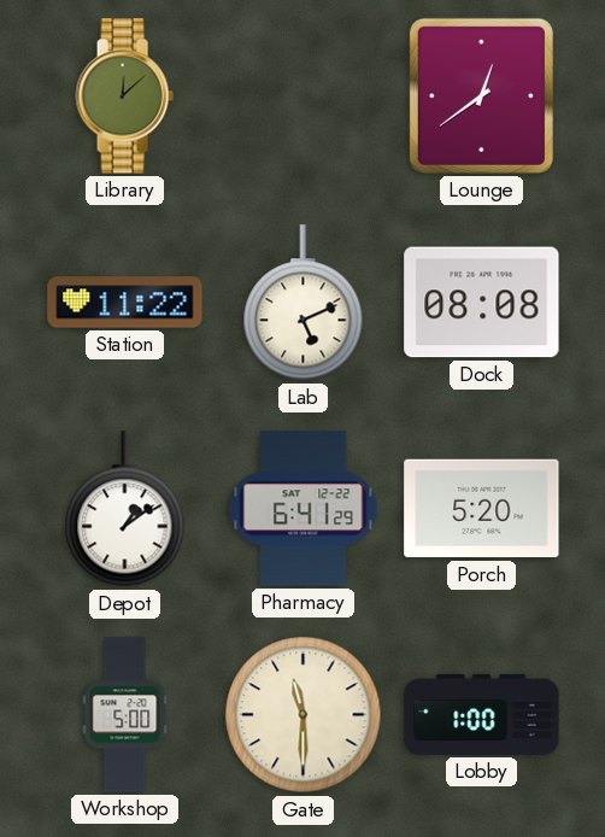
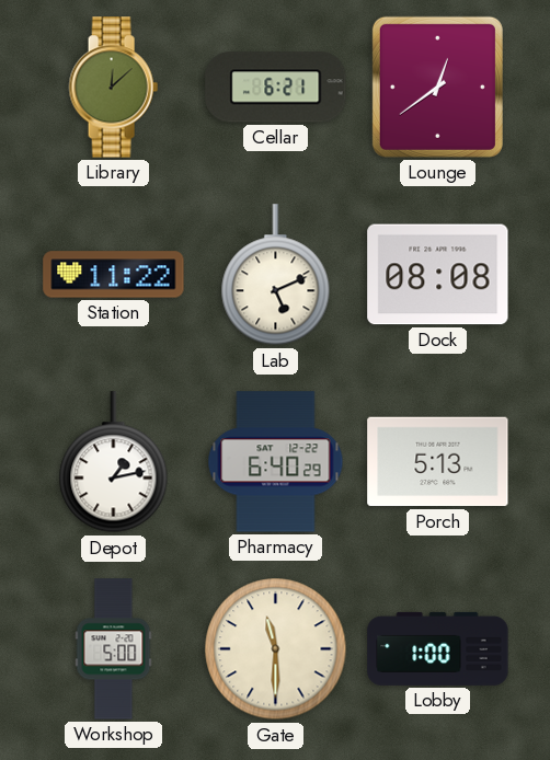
Cellar: none -> 6:21
Depot: 1:09 -> 1:13
Pharmacy: 6:41 -> 6:40
Porch: 5:20 -> 5:13
